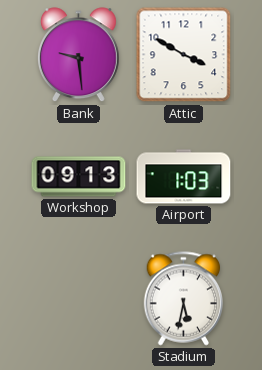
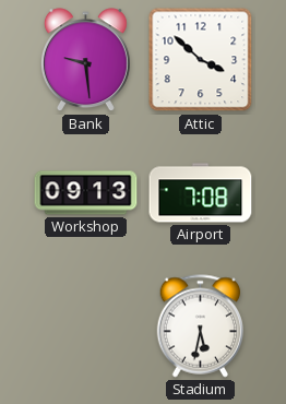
Attic: 3:50 -> 3:52
Airport: 1:03 -> 7:08
